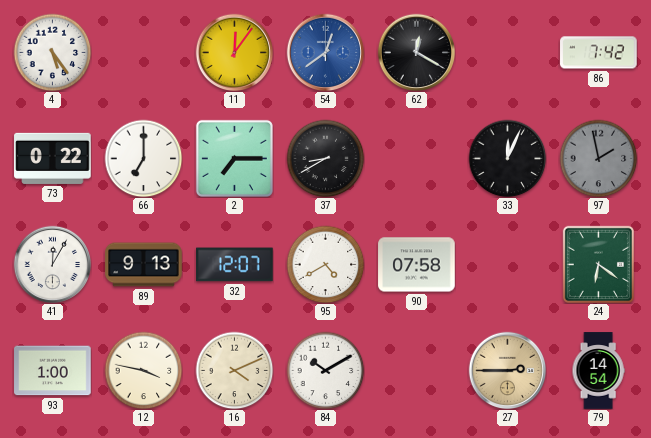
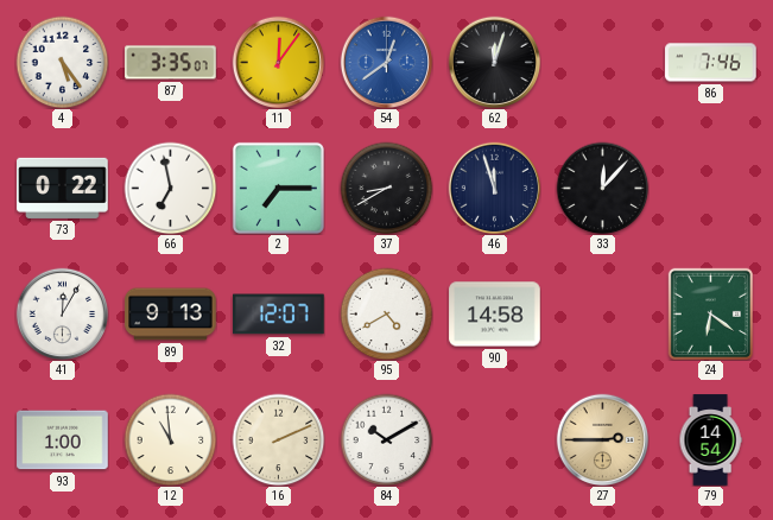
87: none -> 3:35
62: 12:20 -> 12:03
86: 7:42 -> 7:46
66: 7:00 -> 6:58
46: none -> 11:57
33: 12:04 -> 12:07
97: 1:58 -> none
90: 07:58 -> 14:58
12: 3:47 -> 10:59
16: 4:11 -> 2:11
